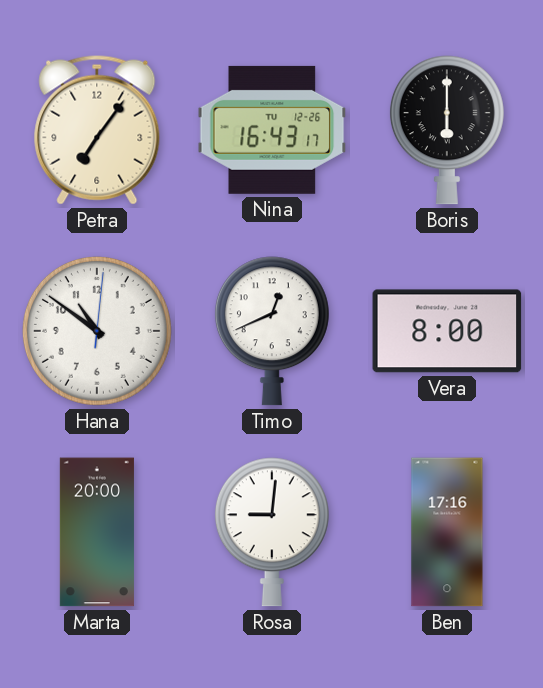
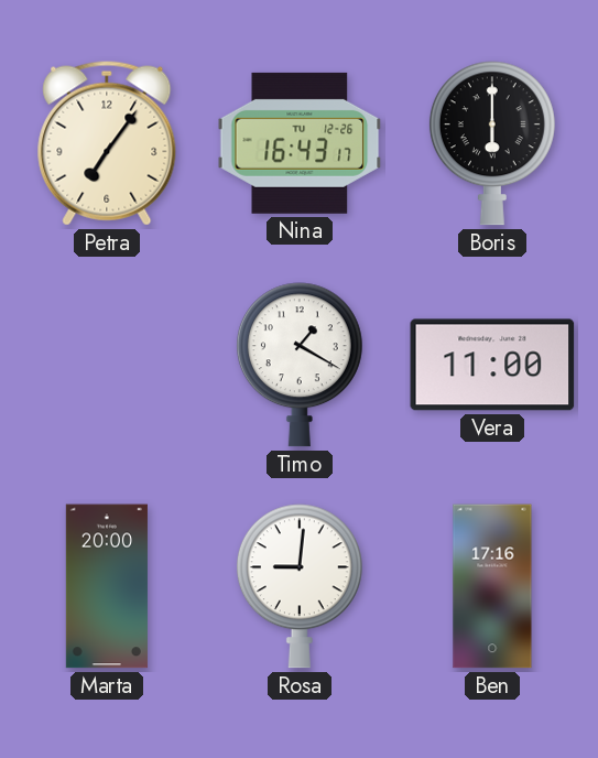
Hana: 10:51 -> none
Timo: 12:41 -> 1:20
Vera: 8:00 -> 11:00
